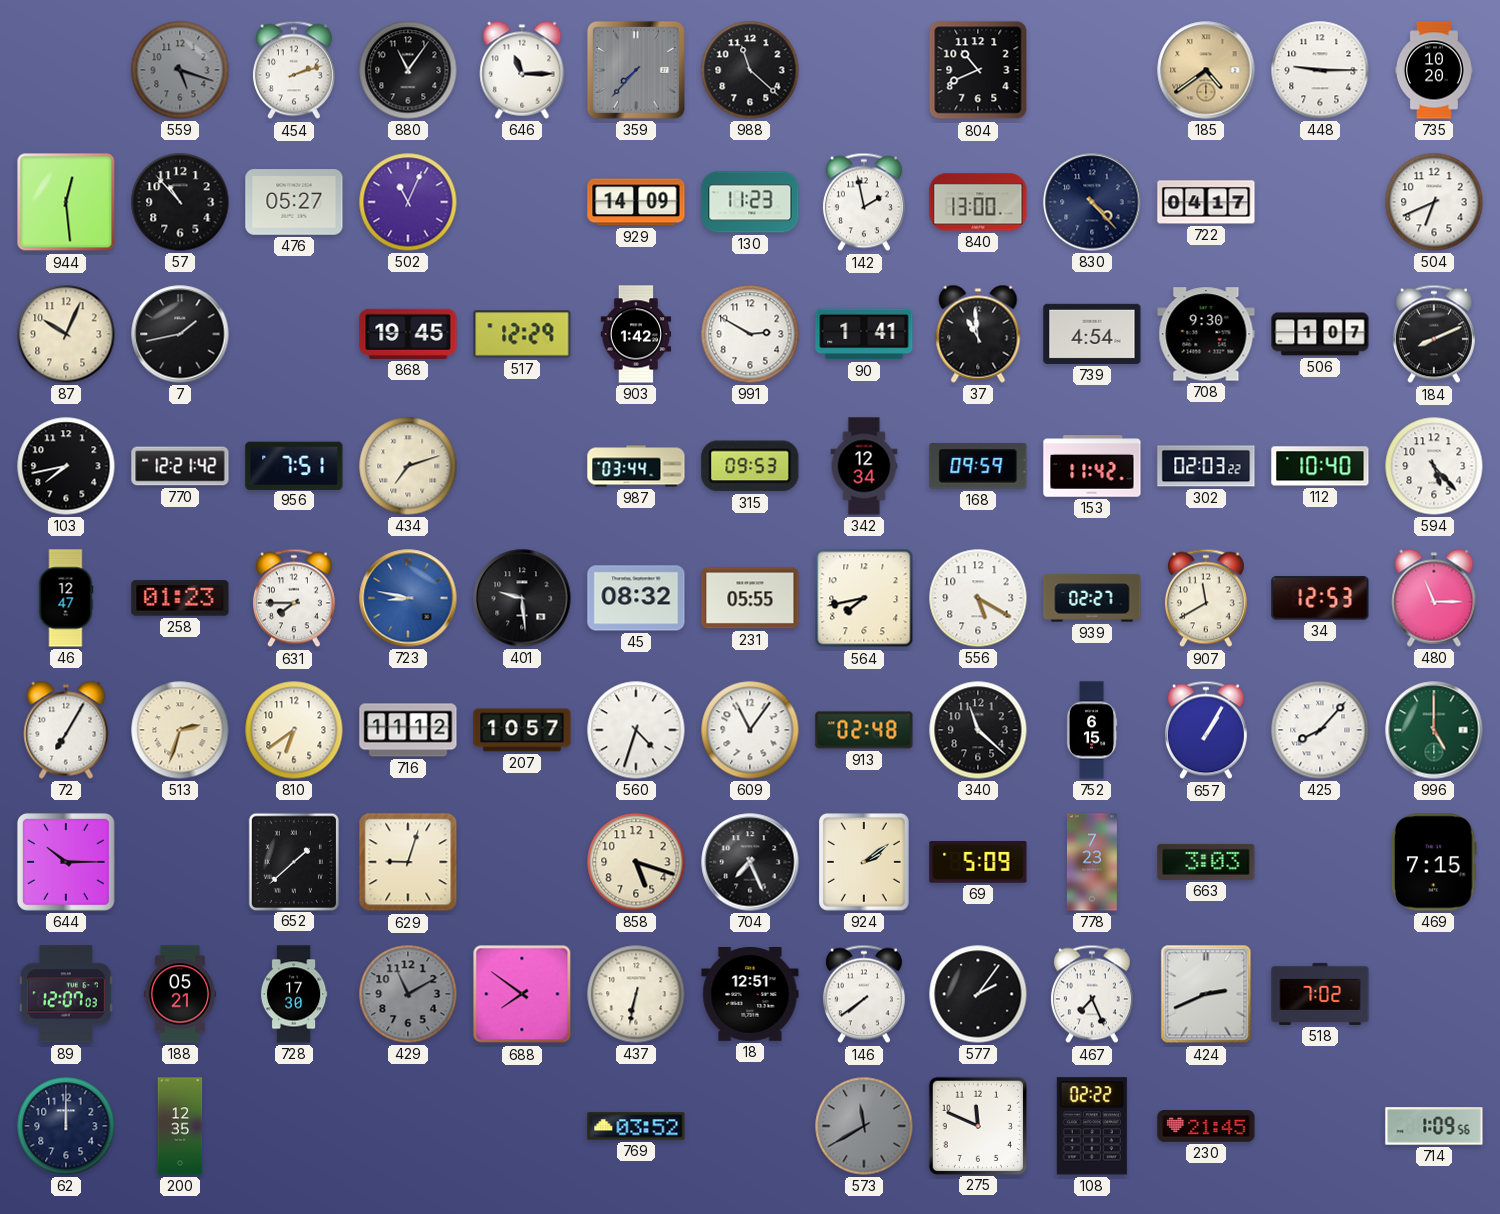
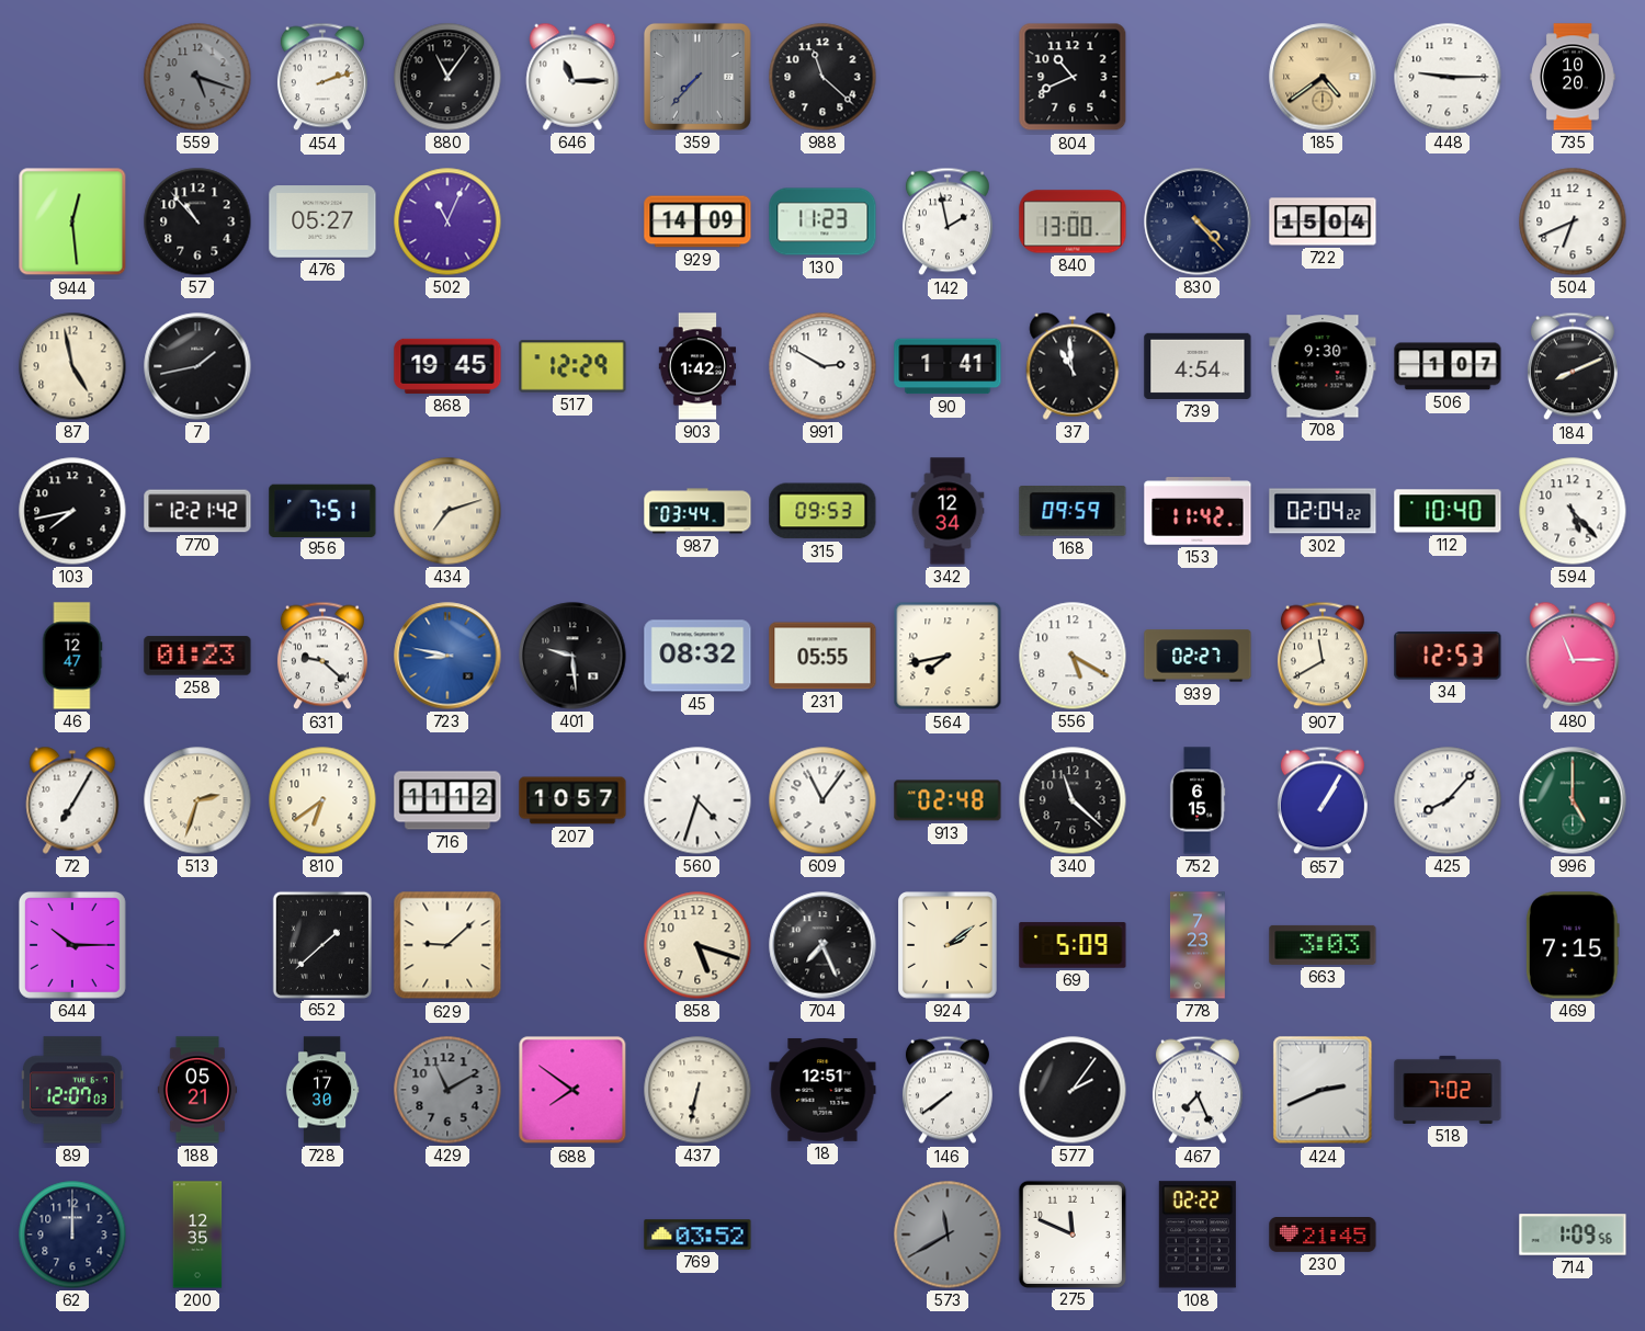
722: 04:17 -> 15:04
87: 10:04 -> 4:58
302: 02:03 -> 02:04
631: 7:45 -> 9:22
629: 9:03 -> 9:08
